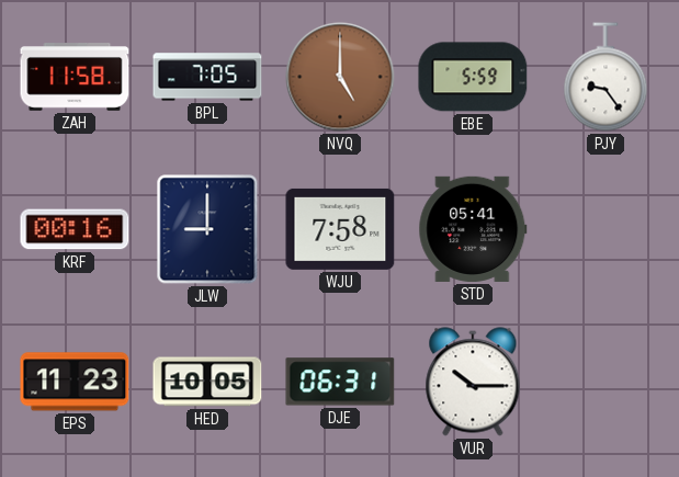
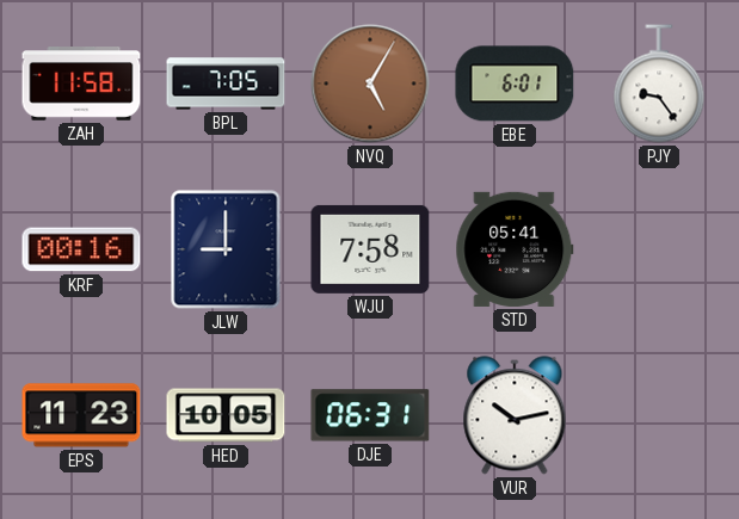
NVQ: 5:00 -> 5:05
EBE: 5:59 -> 6:01
VUR: 10:15 -> 10:13
